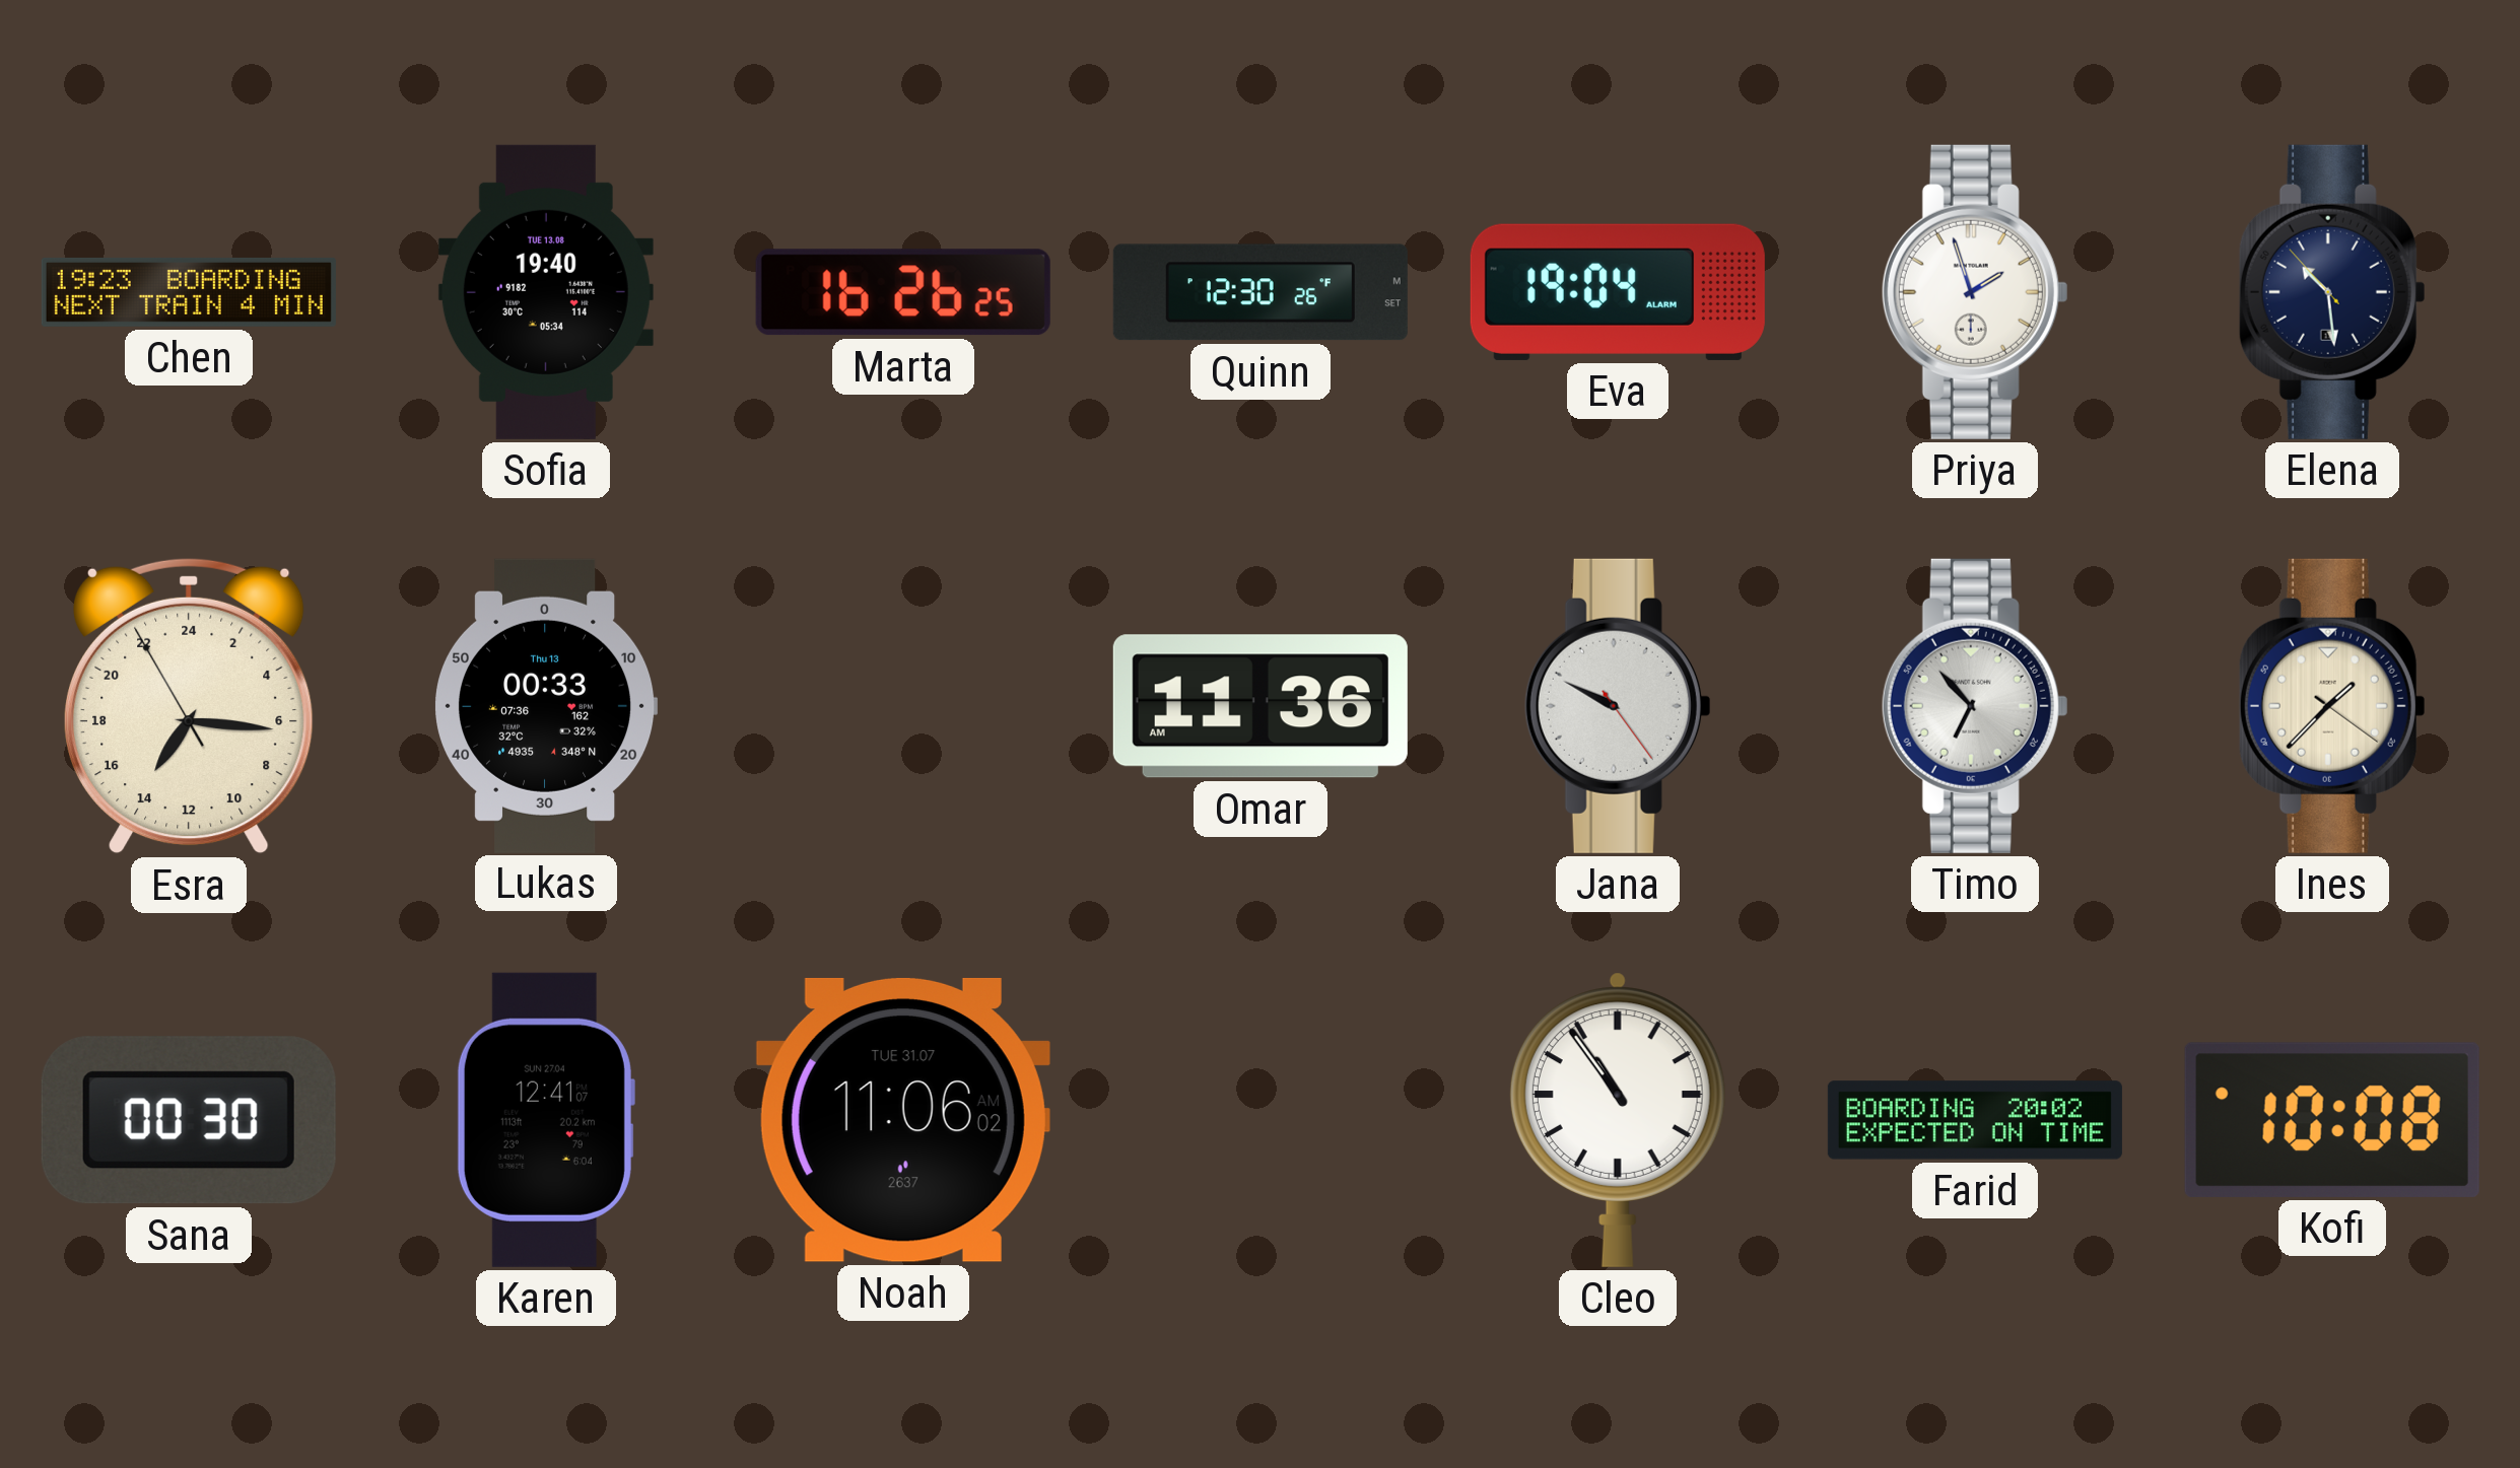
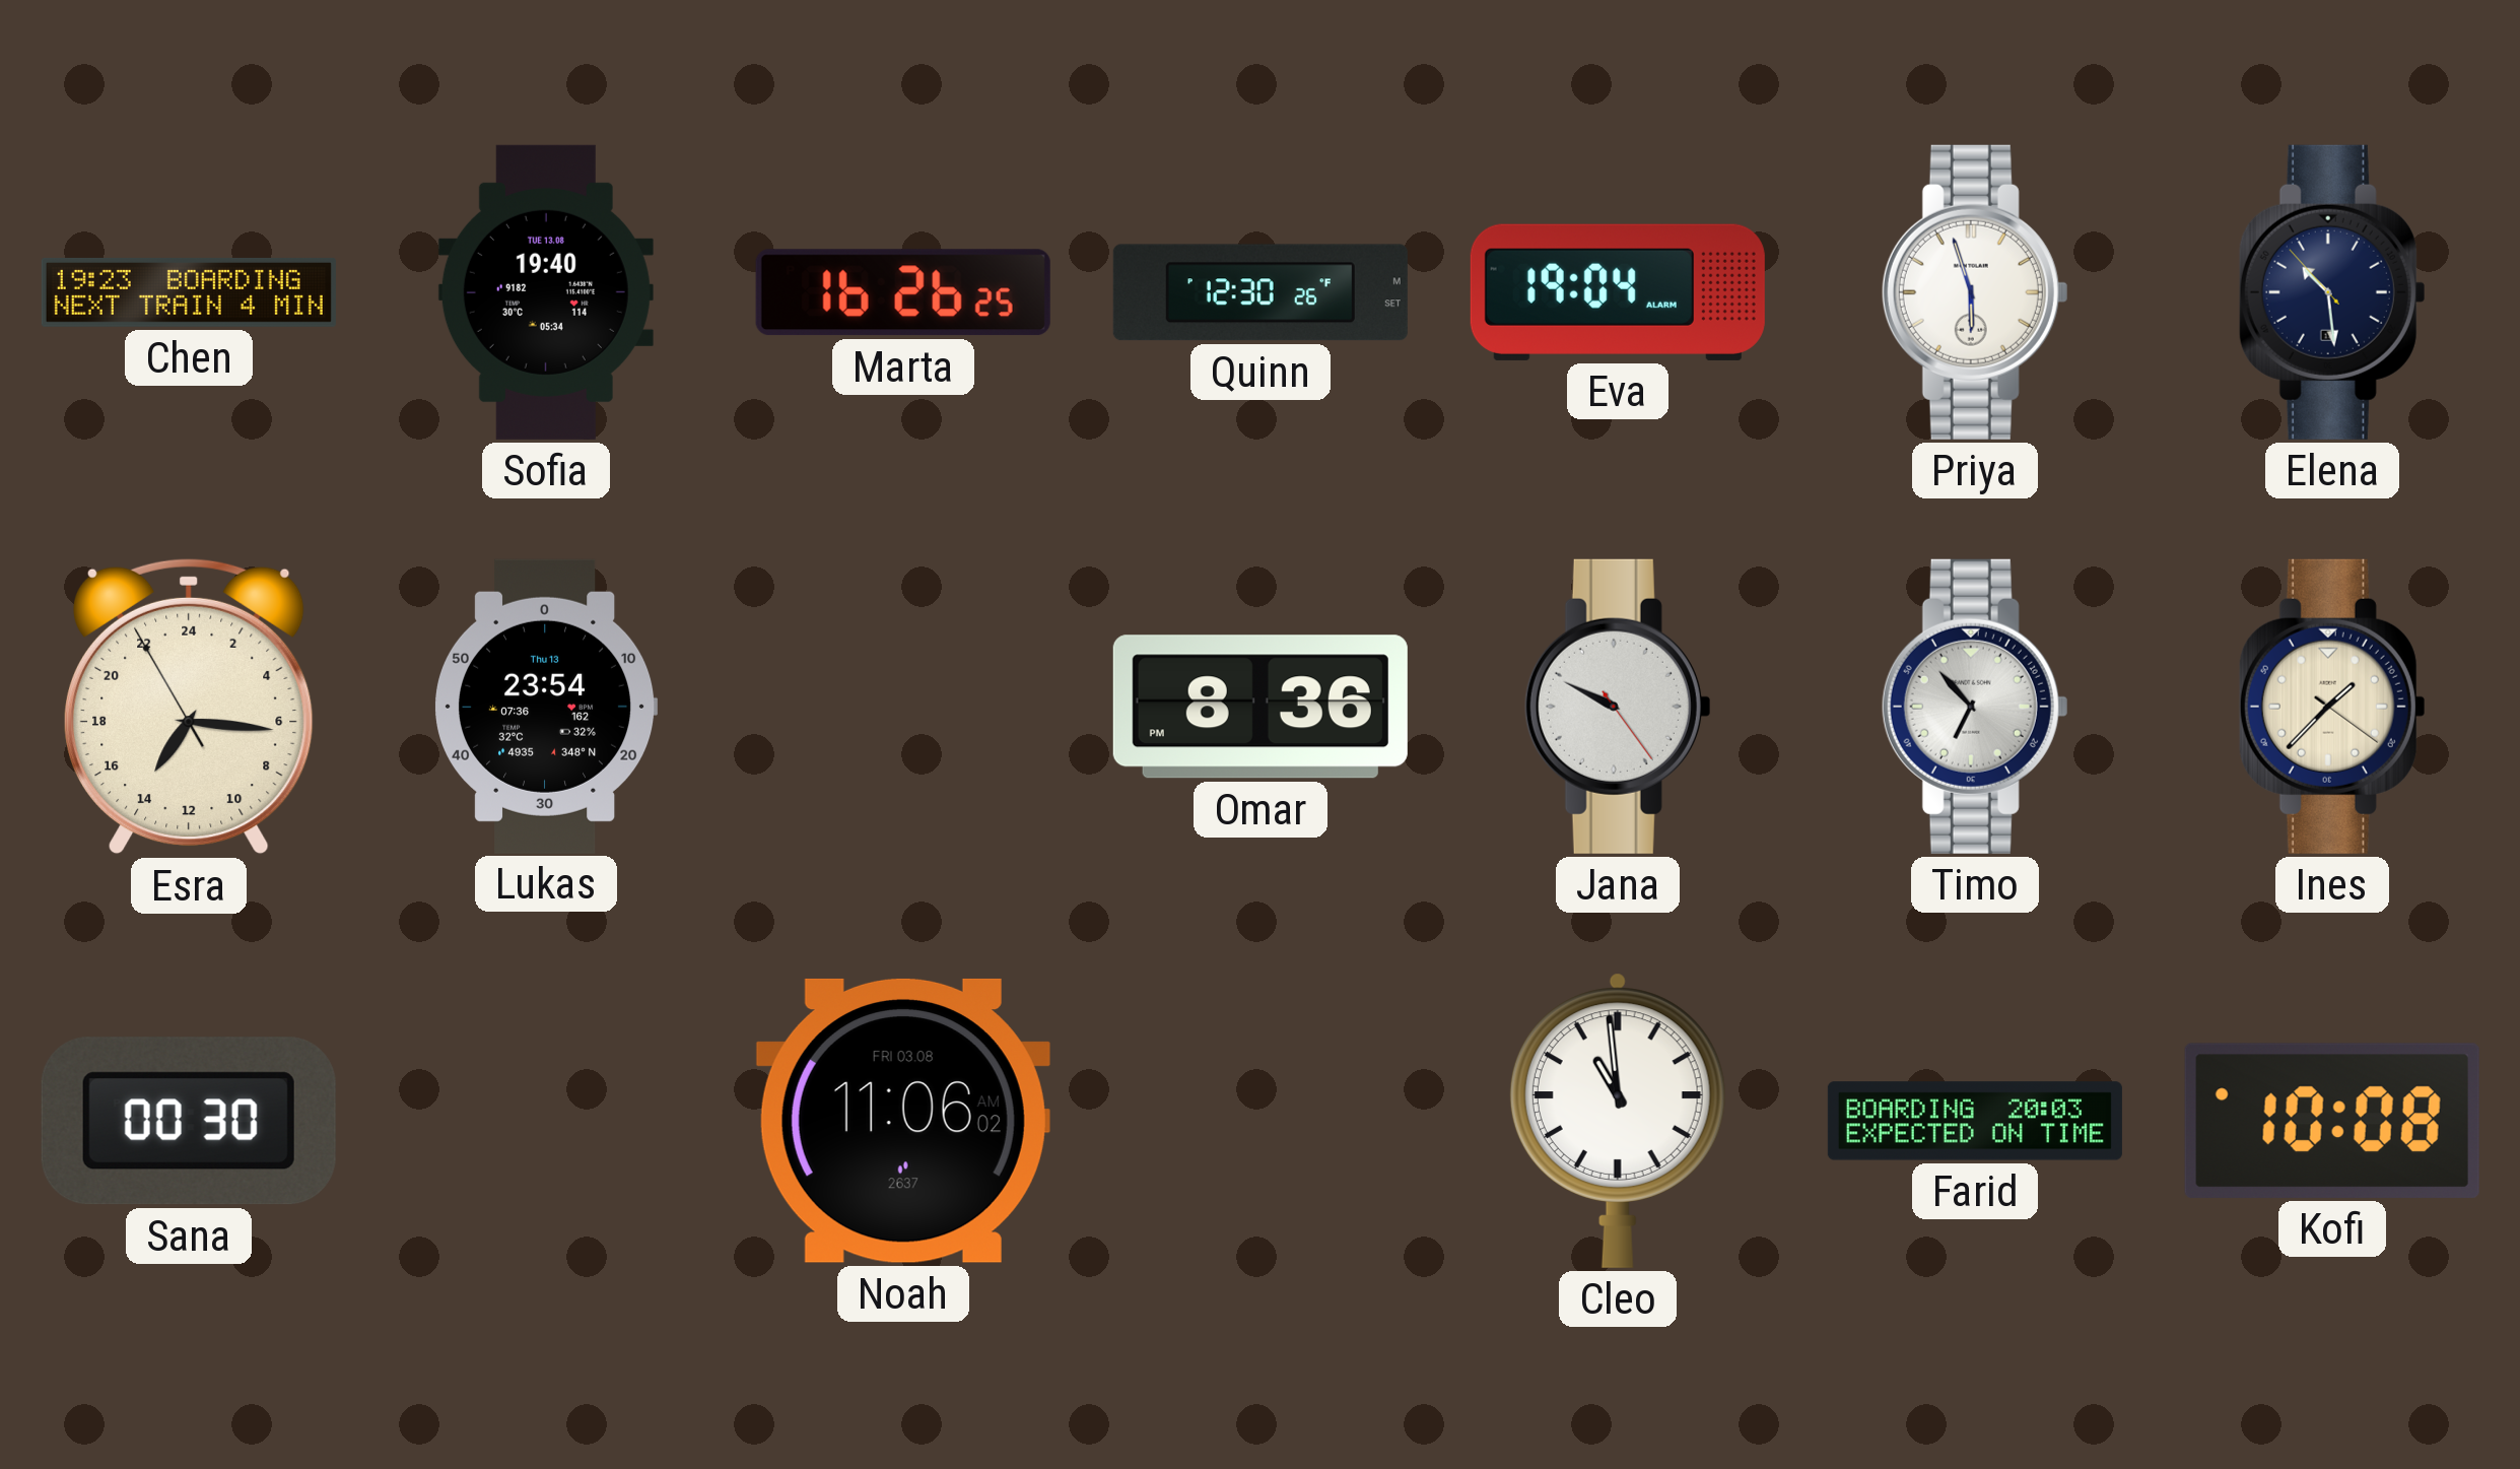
Priya: 1:57 -> 5:57
Lukas: 00:33 -> 23:54
Omar: 11:36 -> 8:36
Karen: 12:41 -> none
Noah date: TUE 31.07 -> FRI 03.08
Cleo: 10:54 -> 10:59
Farid: 20:02 -> 20:03
